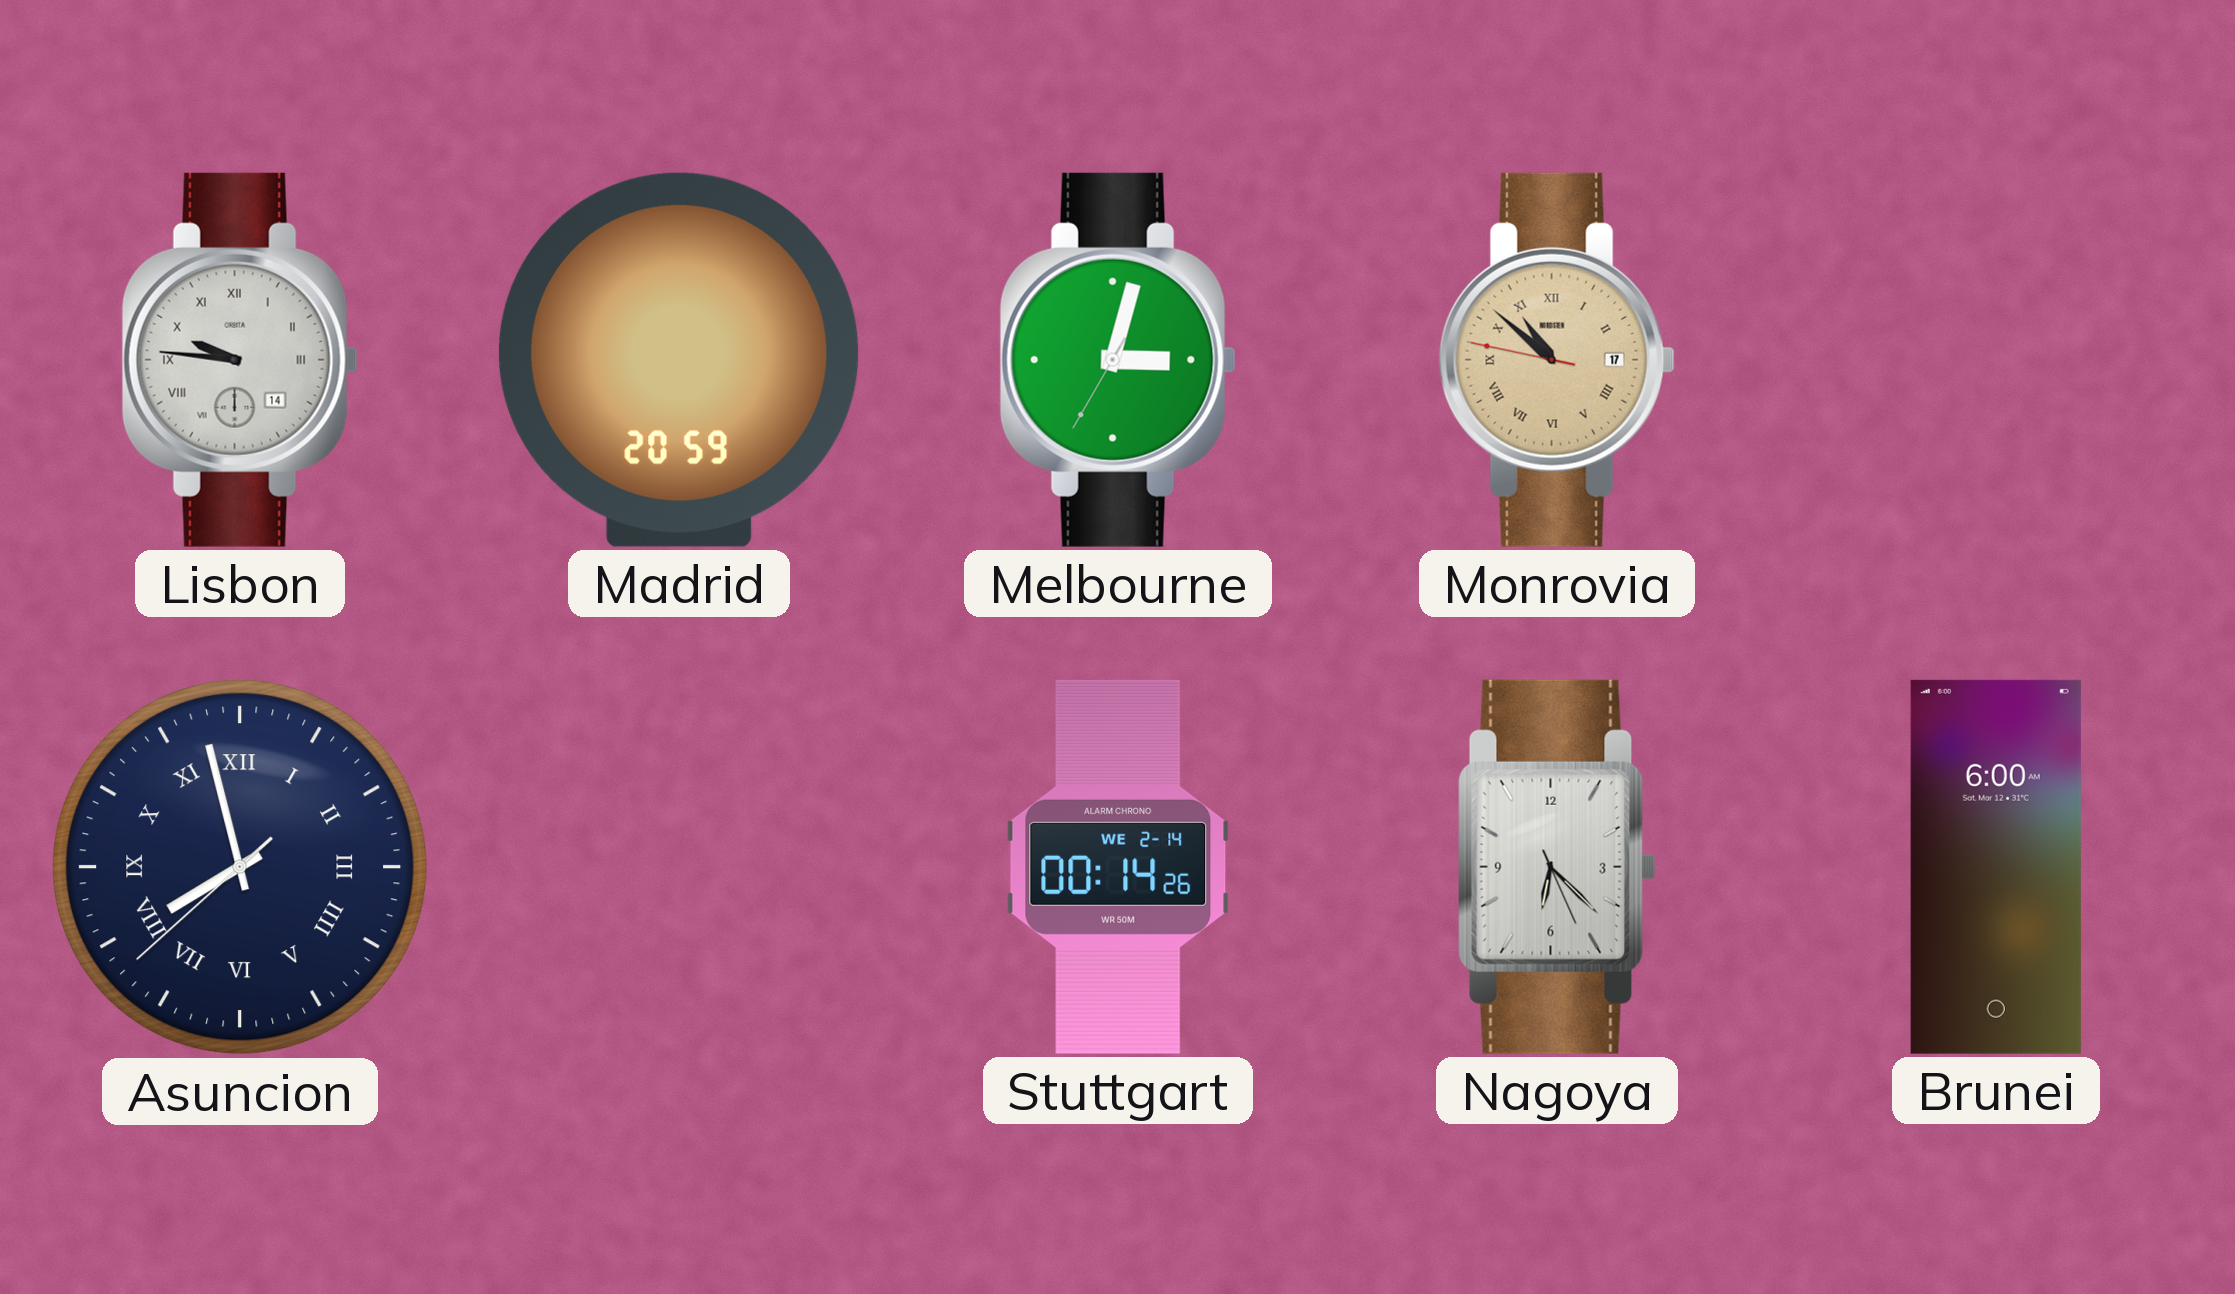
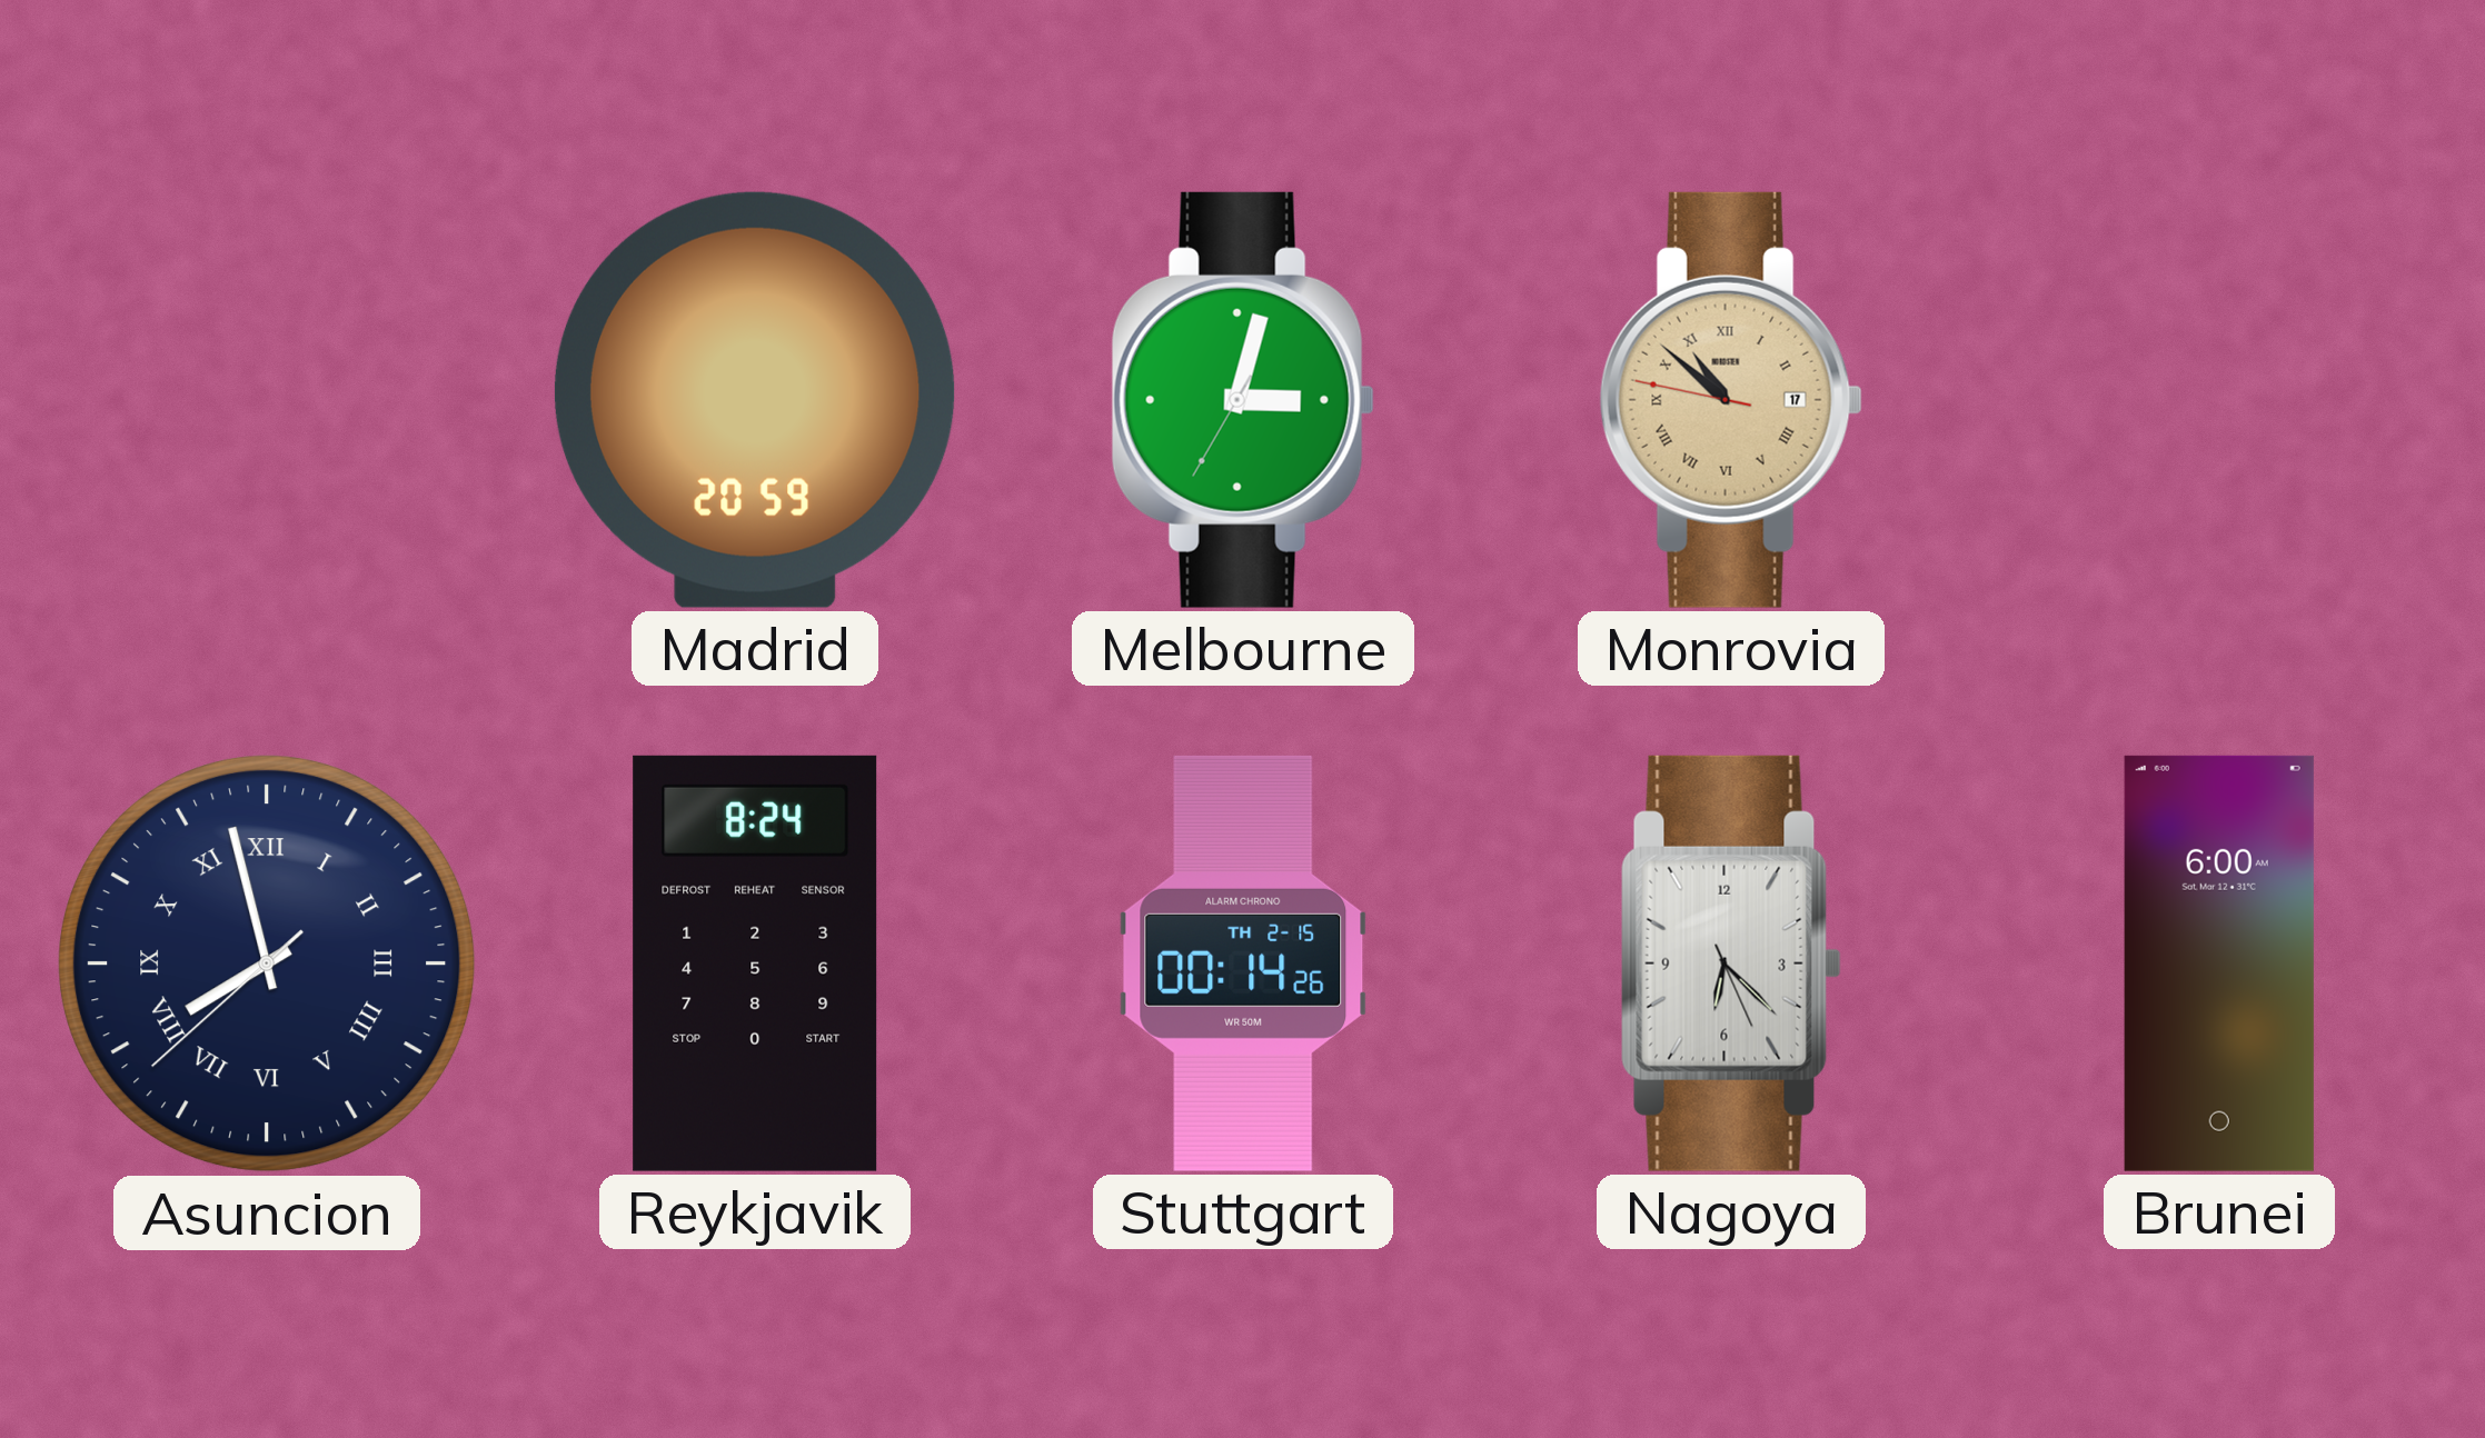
Lisbon: 9:46 -> none
Reykjavik: none -> 8:24
Stuttgart date: WE 2-14 -> TH 2-15
